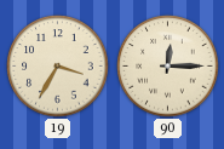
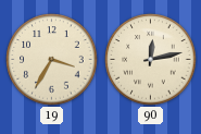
90: 12:15 -> 12:13
